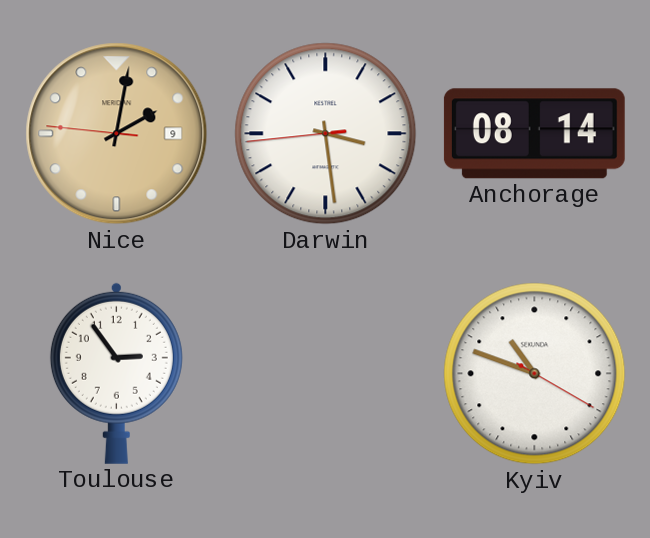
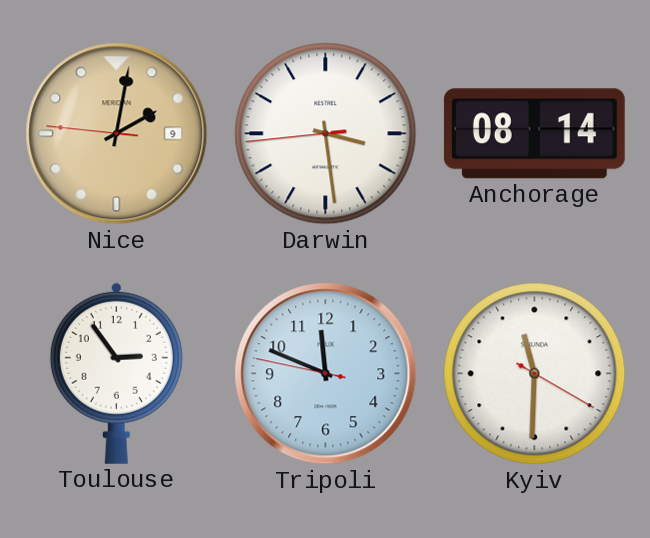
Tripoli: none -> 11:48
Kyiv: 10:48 -> 11:30
